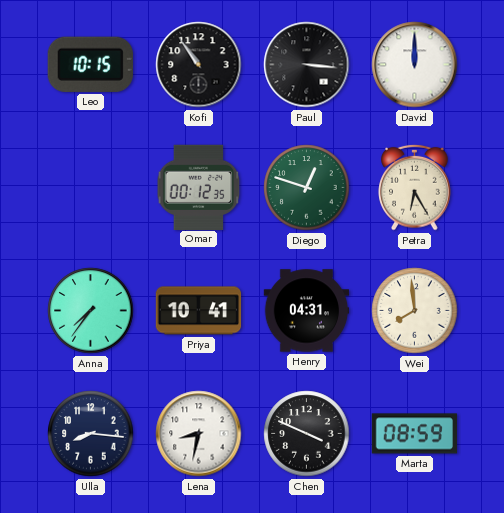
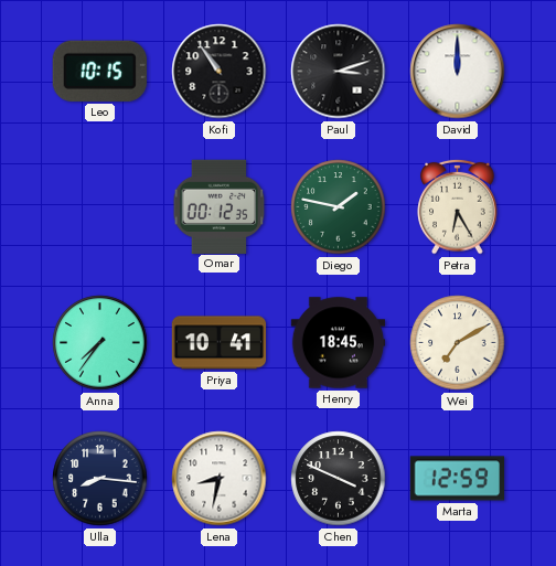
Paul: 3:16 -> 3:12
Diego: 12:48 -> 1:47
Henry: 04:31 -> 18:45
Wei: 7:59 -> 7:10
Marta: 08:59 -> 12:59
